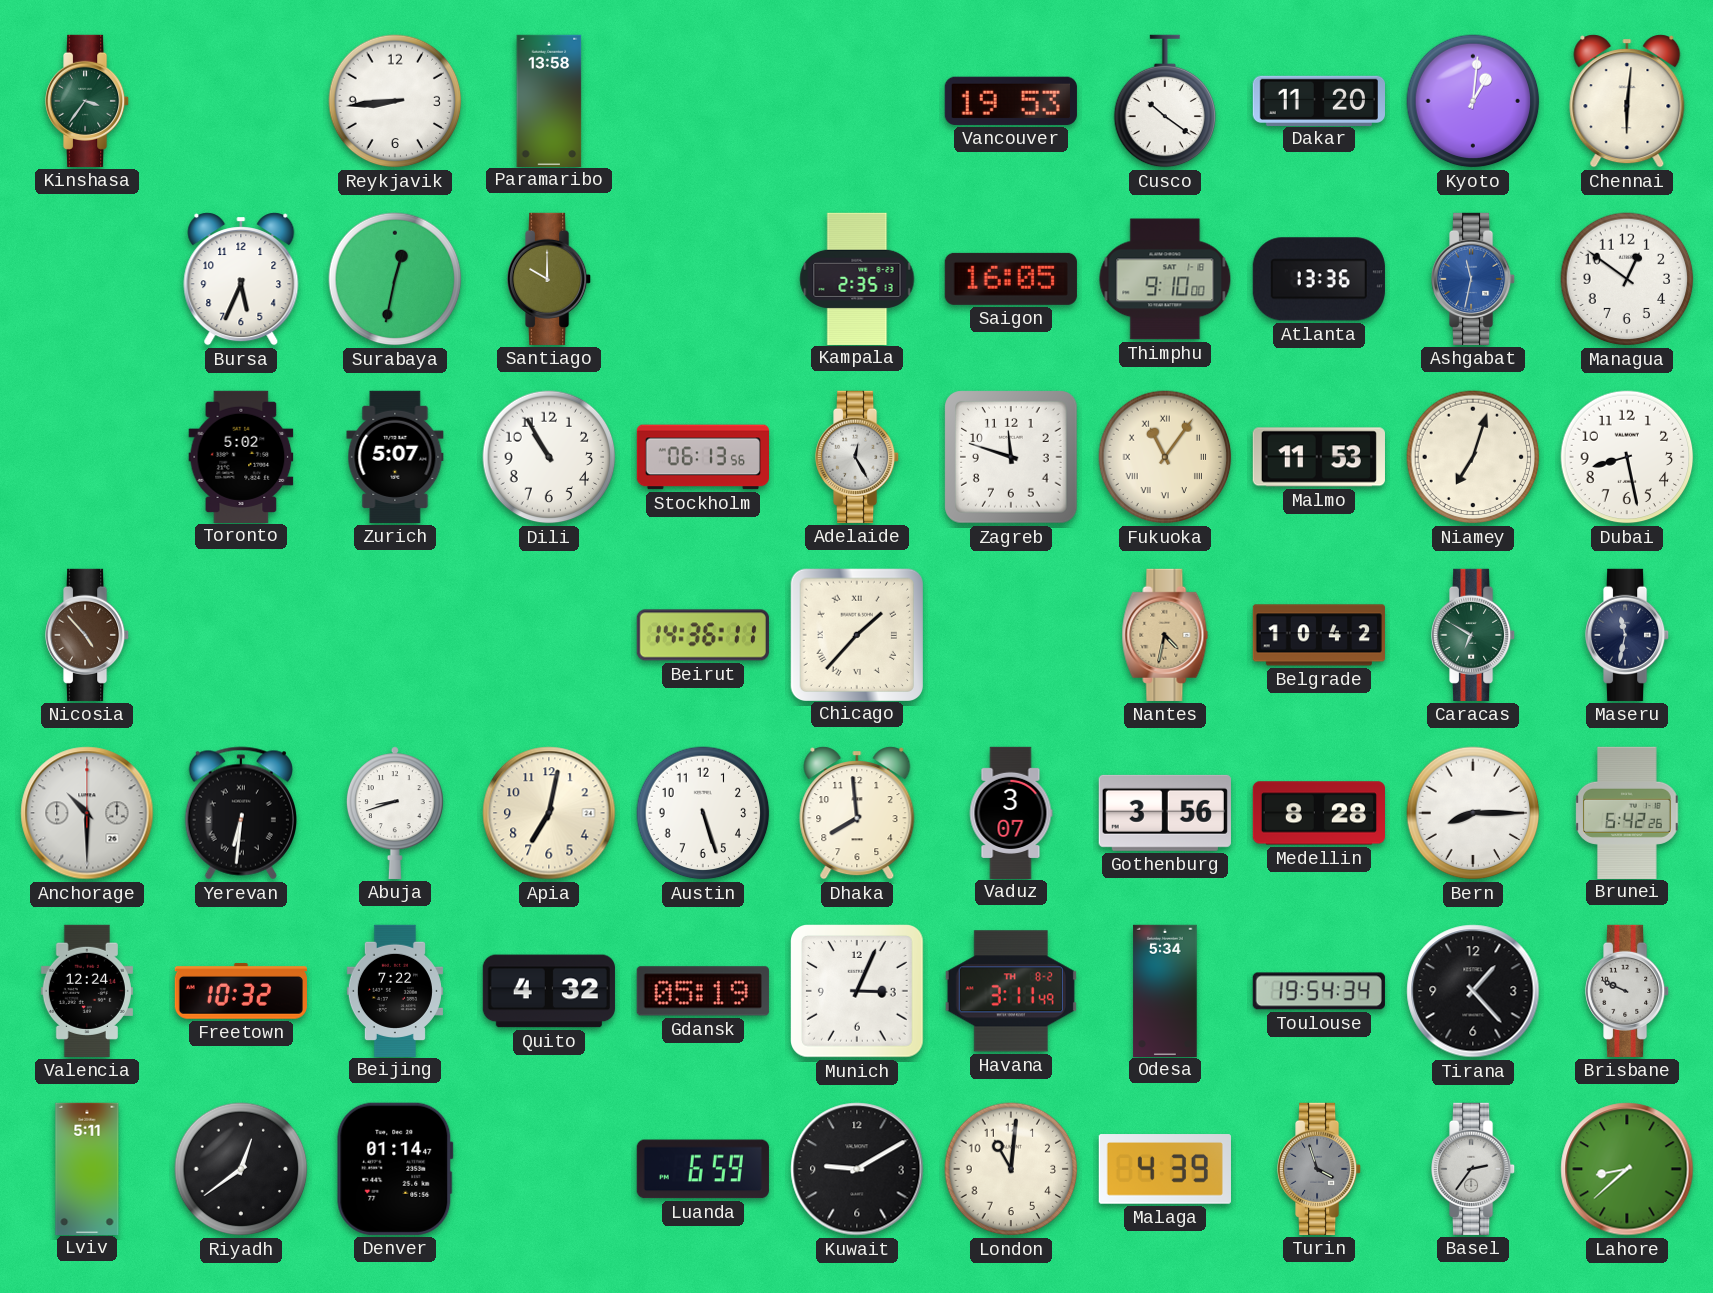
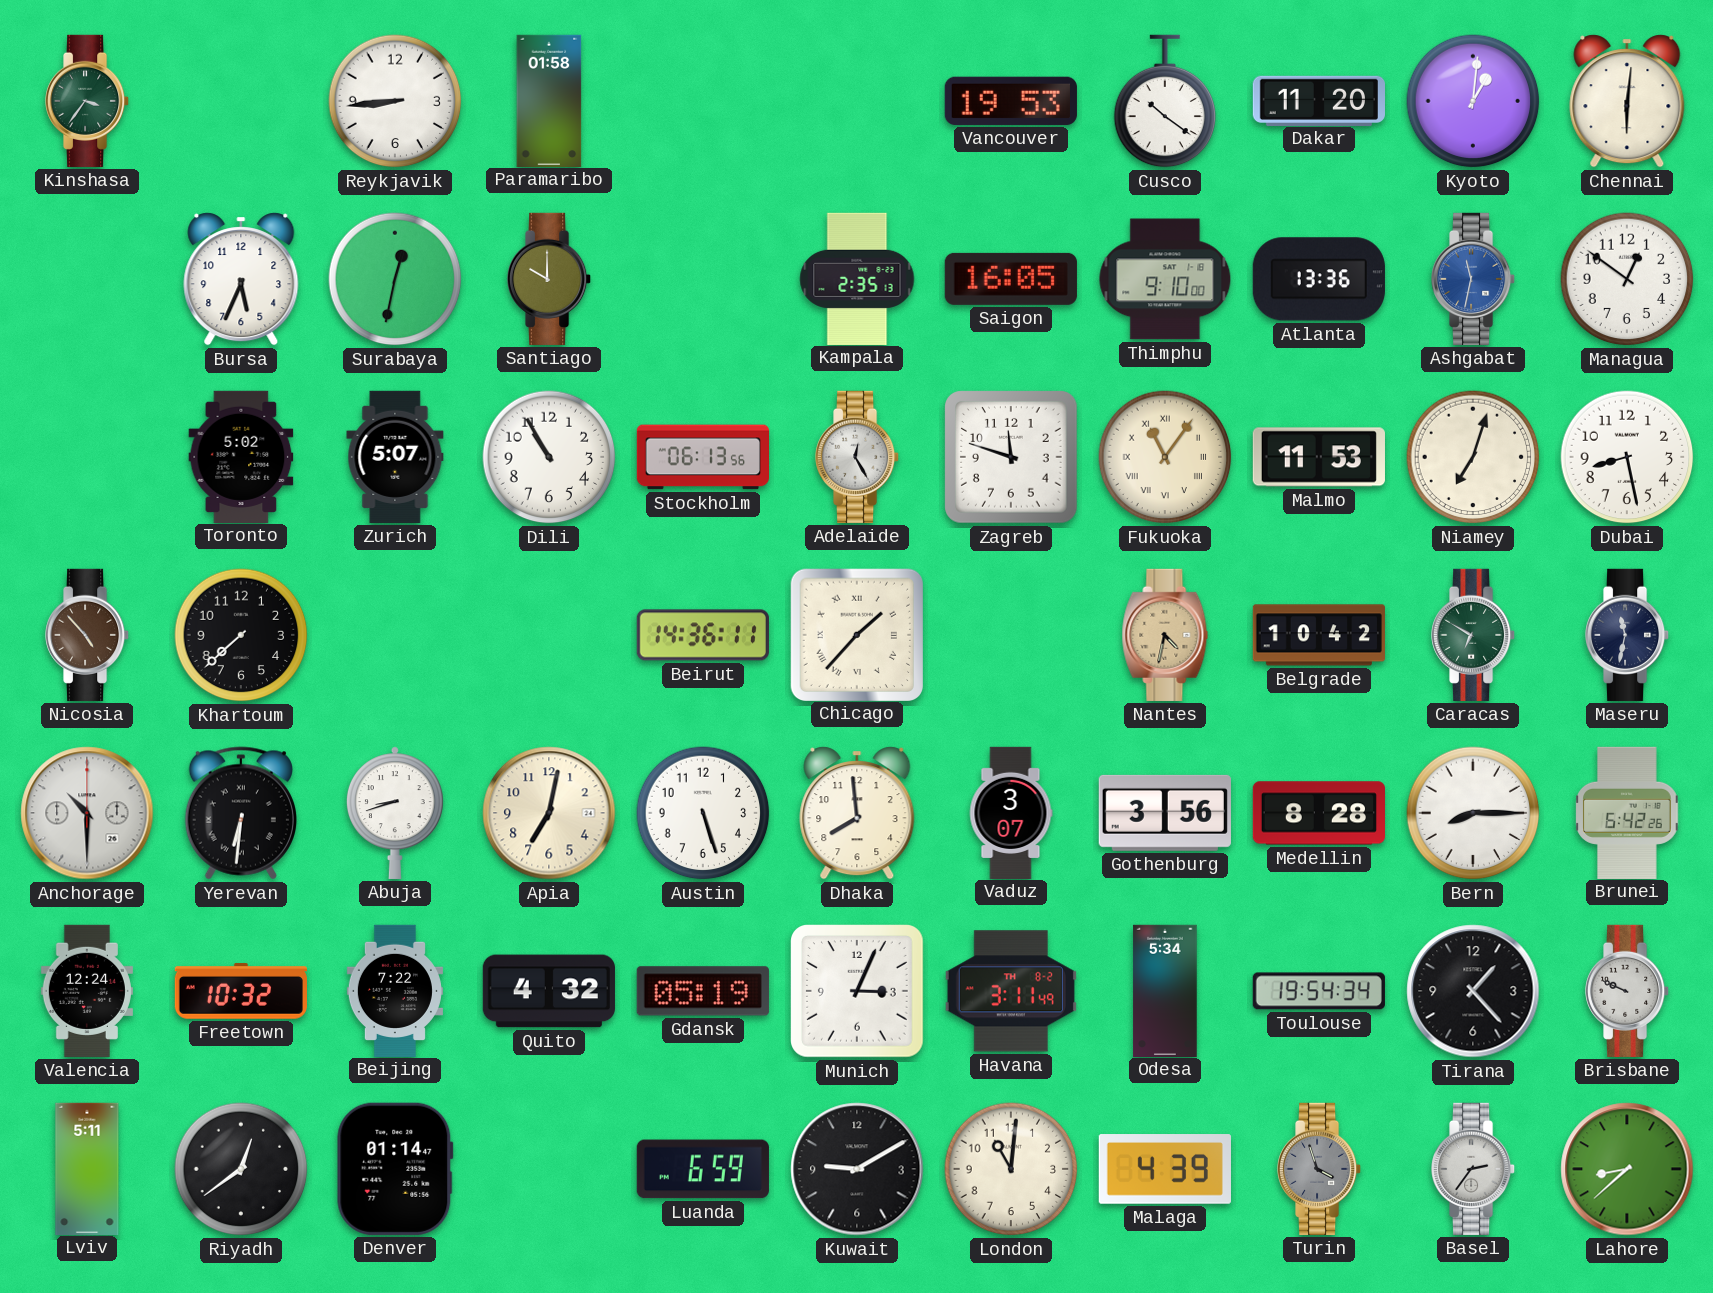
Paramaribo: 13:58 -> 01:58
Khartoum: none -> 7:38
